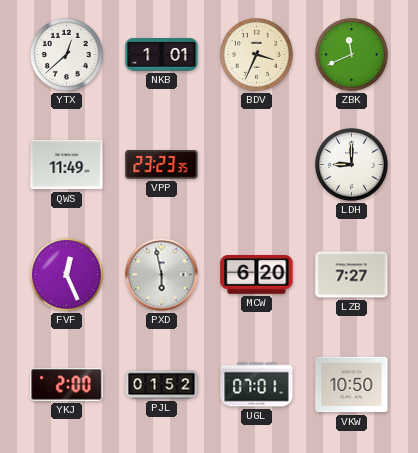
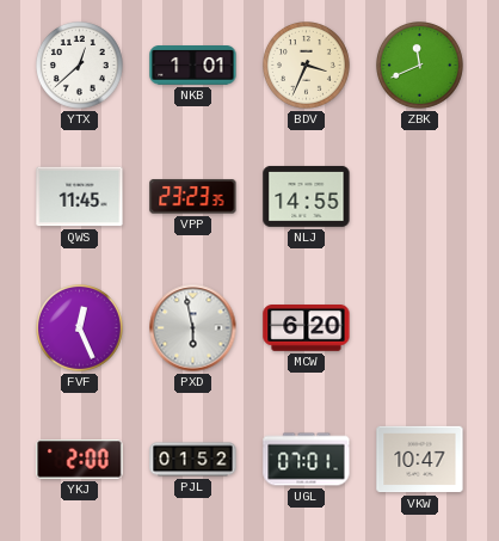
QWS: 11:49 -> 11:45
NLJ: none -> 14:55
LDH: 9:00 -> none
LZB: 7:27 -> none
VKW: 10:50 -> 10:47
